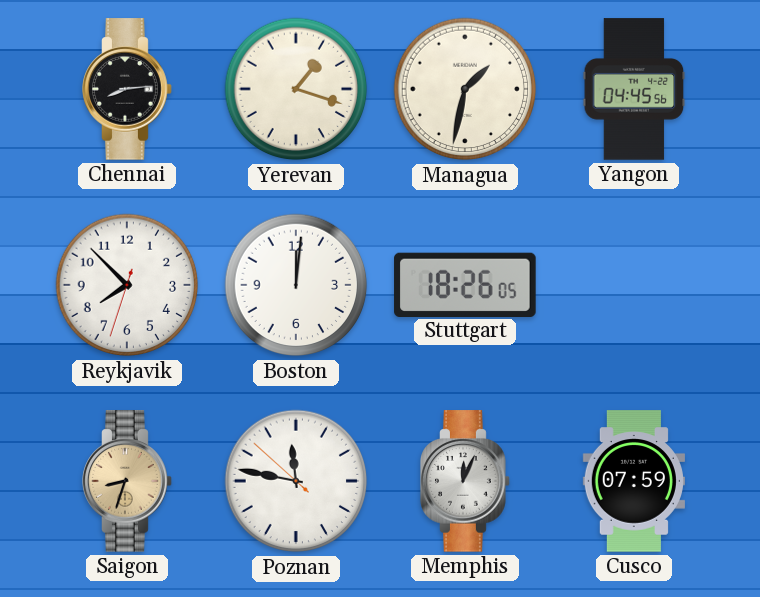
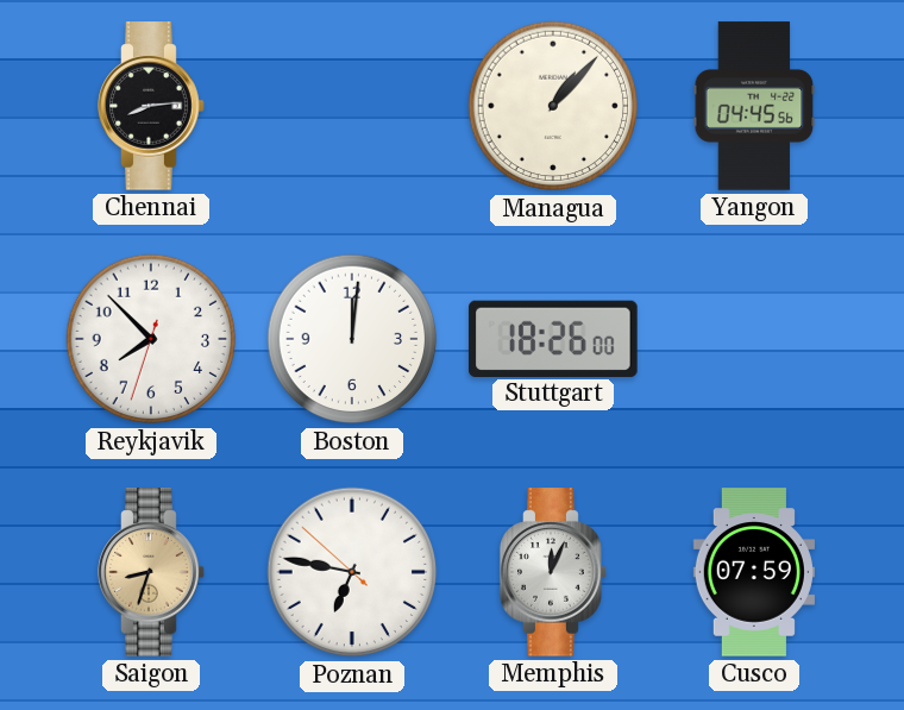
Yerevan: 1:18 -> none
Managua: 1:32 -> 1:07
Stuttgart: 18:26:05 -> 18:26:00
Poznan: 11:46 -> 6:46
